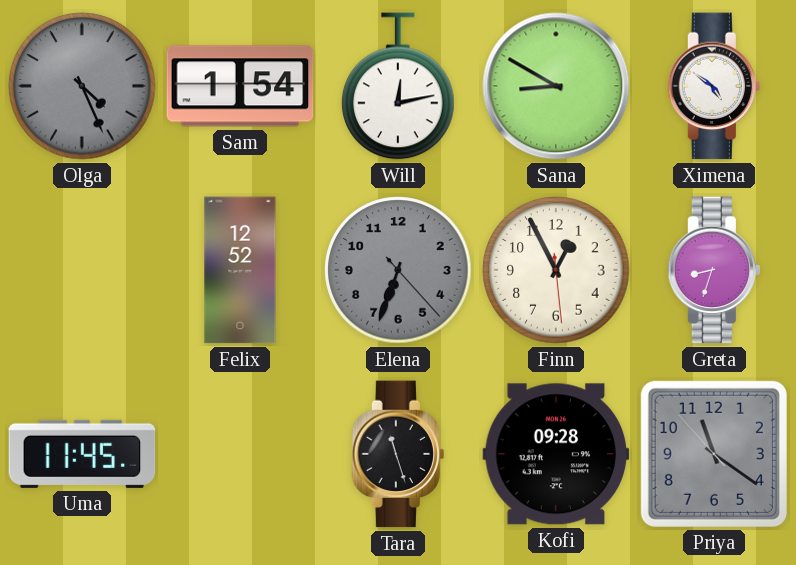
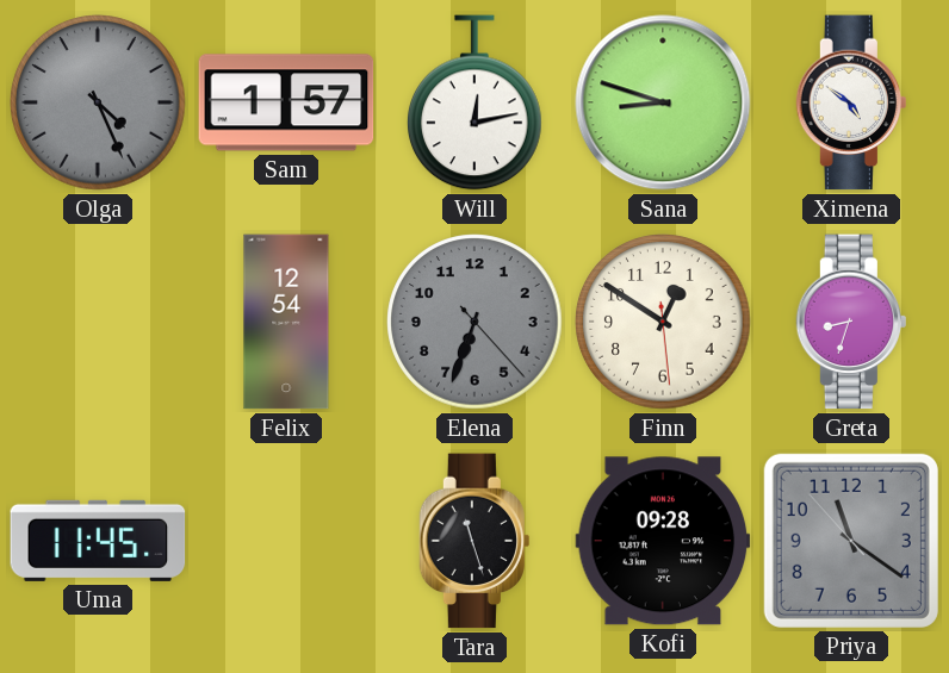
Sam: 1:54 -> 1:57
Sana: 8:50 -> 8:48
Felix: 12:52 -> 12:54
Finn: 12:55 -> 12:50
